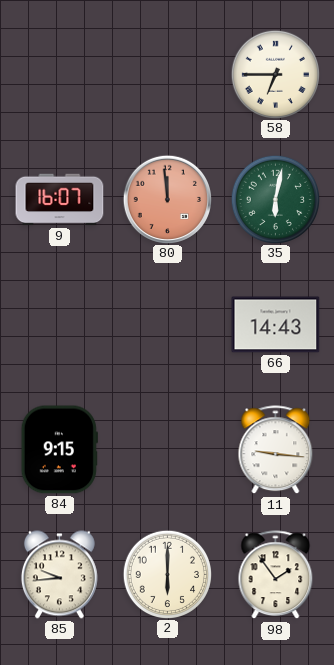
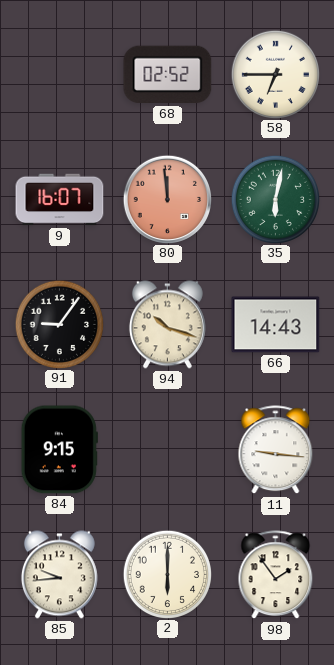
68: none -> 02:52
91: none -> 9:06
94: none -> 10:18
